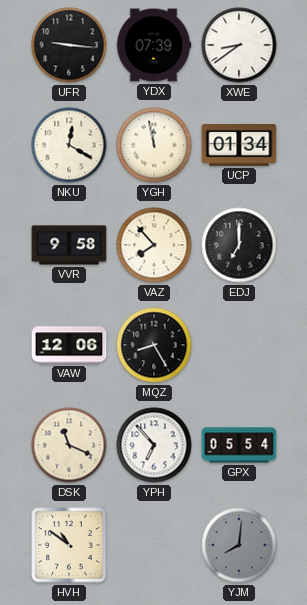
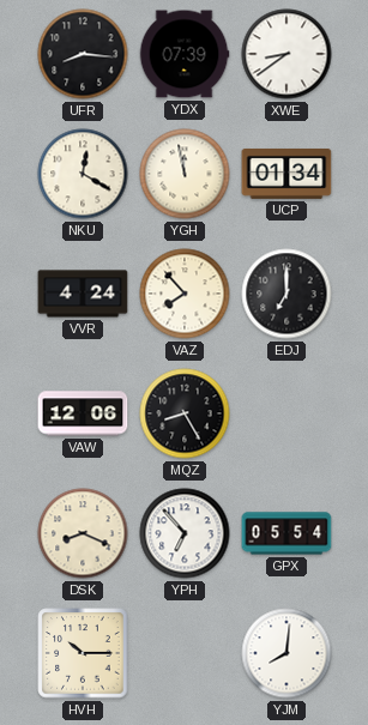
UFR: 9:16 -> 8:16
VVR: 9:58 -> 4:24
DSK: 11:19 -> 8:19
HVH: 10:51 -> 10:15
YJM dial: grey -> white
